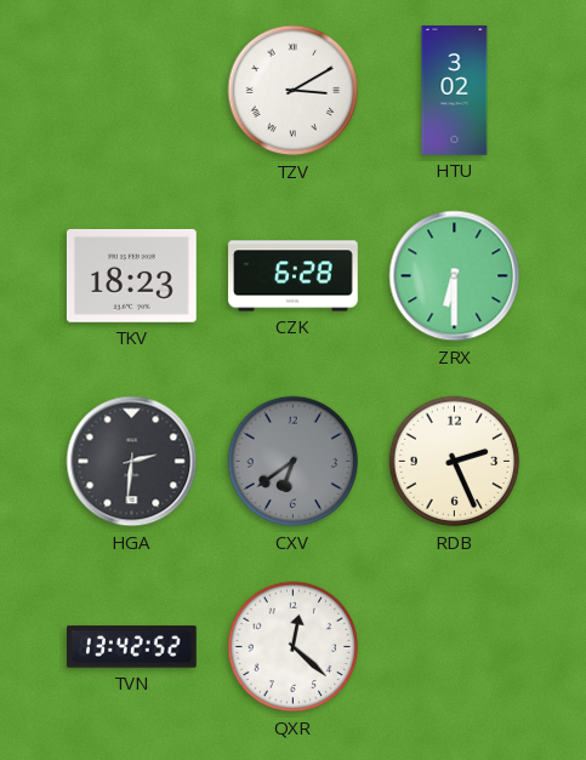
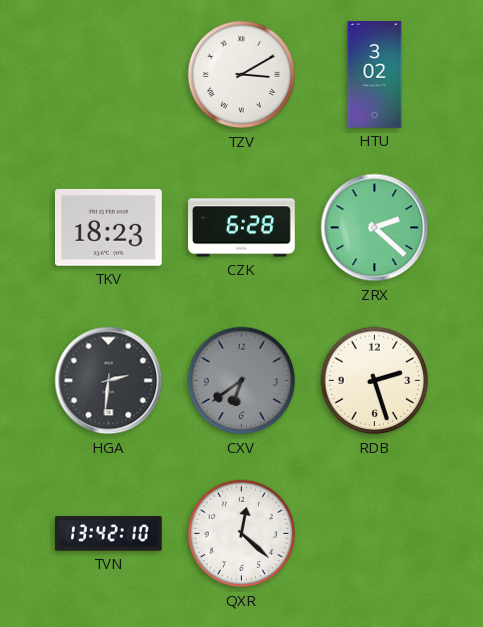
ZRX: 6:30 -> 2:22
RDB: 2:26 -> 2:27
TVN: 13:42:52 -> 13:42:10
